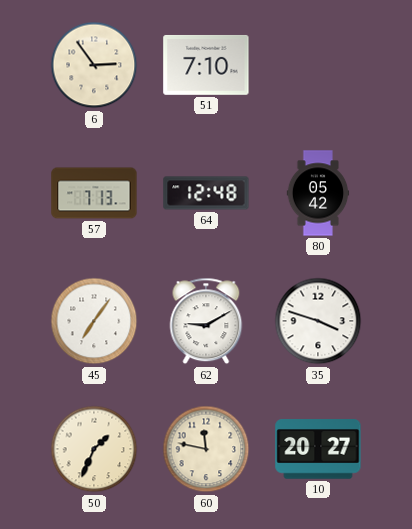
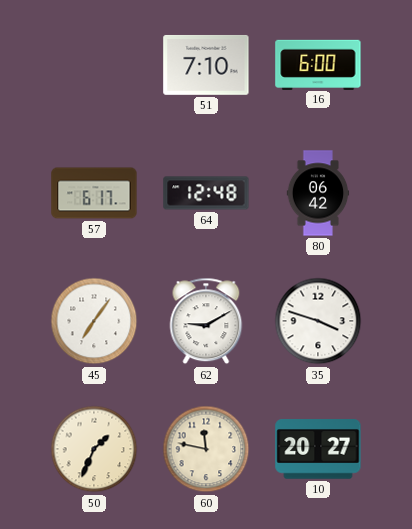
6: 2:54 -> none
16: none -> 6:00
57: 7:13 -> 6:17
80: 05:42 -> 06:42
